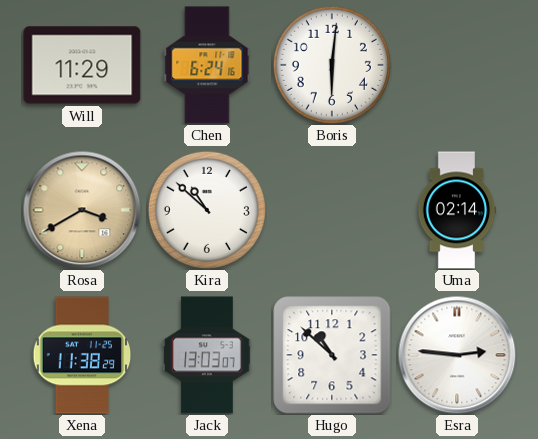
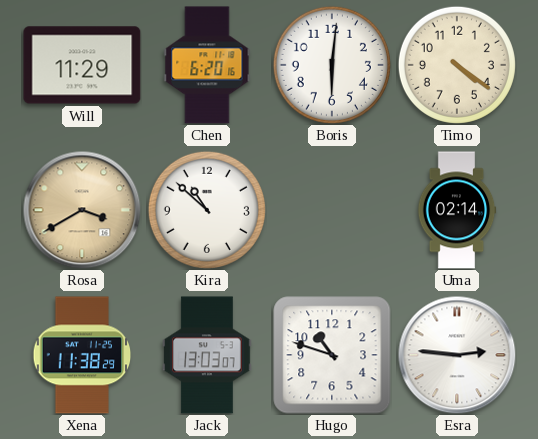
Chen: 6:24 -> 6:20
Timo: none -> 4:21
Hugo: 10:52 -> 10:48
